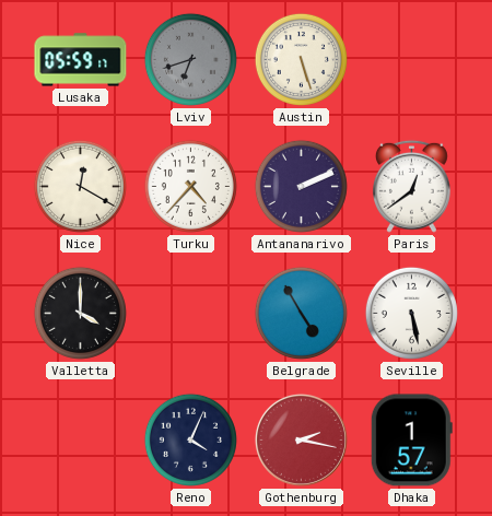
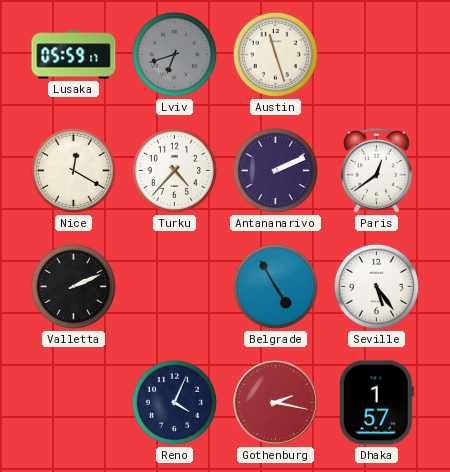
Austin: 5:27 -> 11:27
Valletta: 4:00 -> 2:11
Seville: 5:28 -> 5:24
